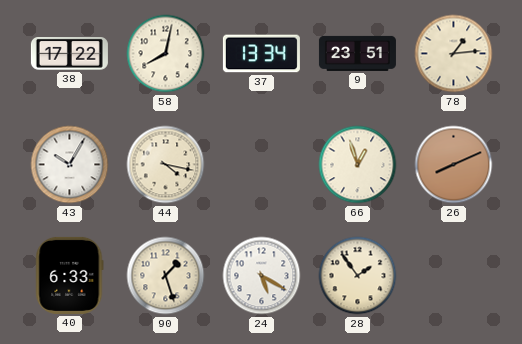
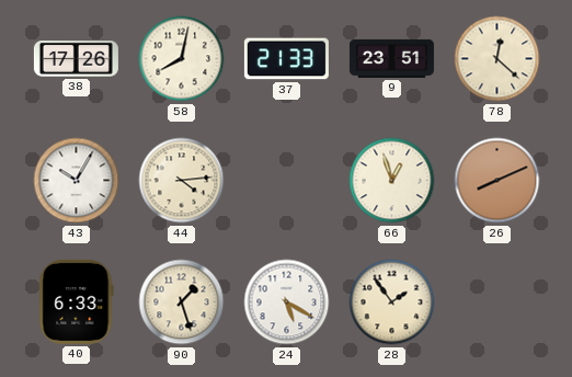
38: 17:22 -> 17:26
37: 13:34 -> 21:33
78: 1:14 -> 12:22
44: 4:17 -> 4:14
